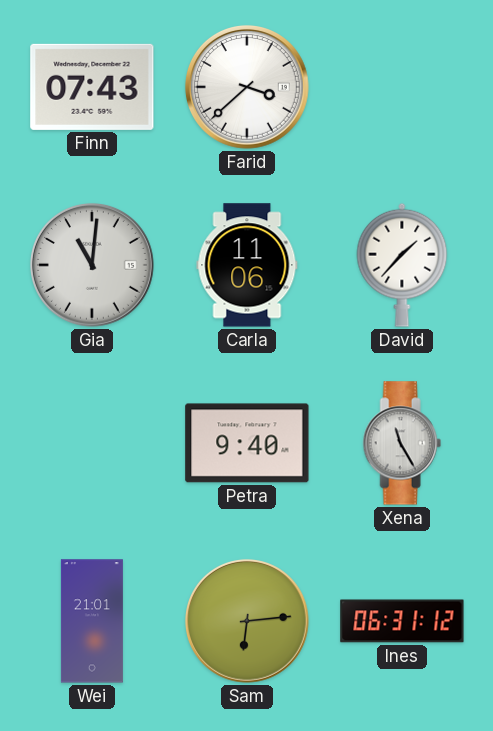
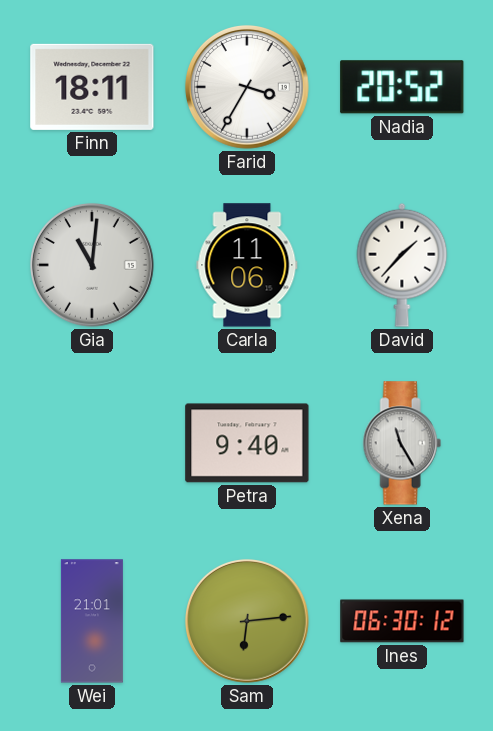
Finn: 07:43 -> 18:11
Farid: 3:38 -> 3:35
Nadia: none -> 20:52
Ines: 06:31 -> 06:30
